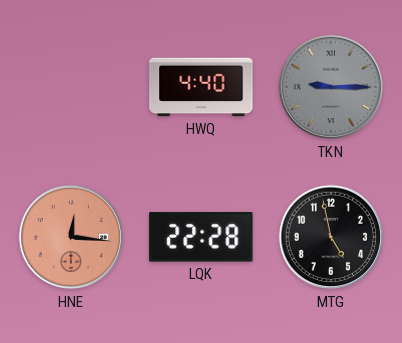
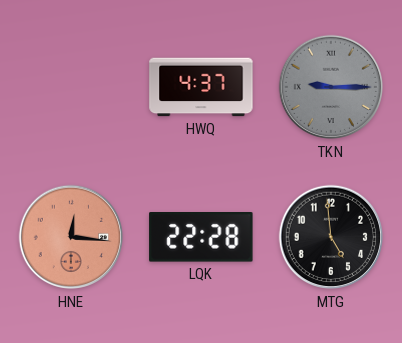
HWQ: 4:40 -> 4:37
MTG: 4:58 -> 4:59
